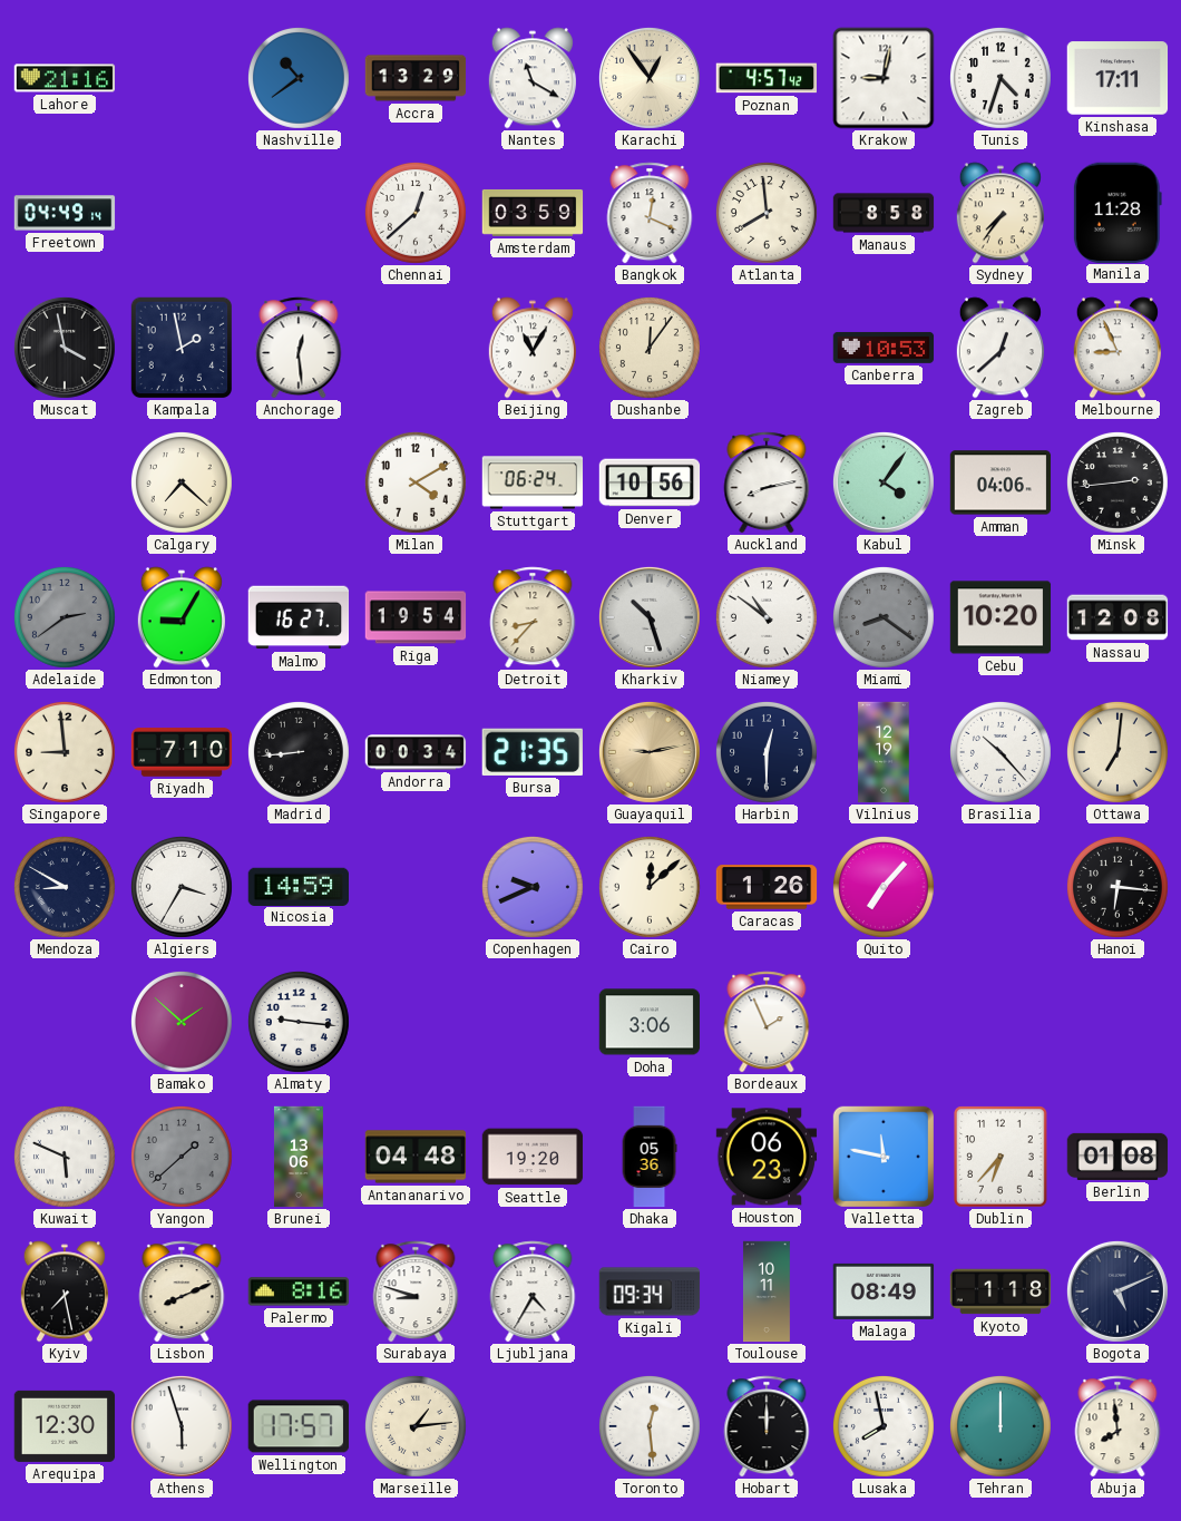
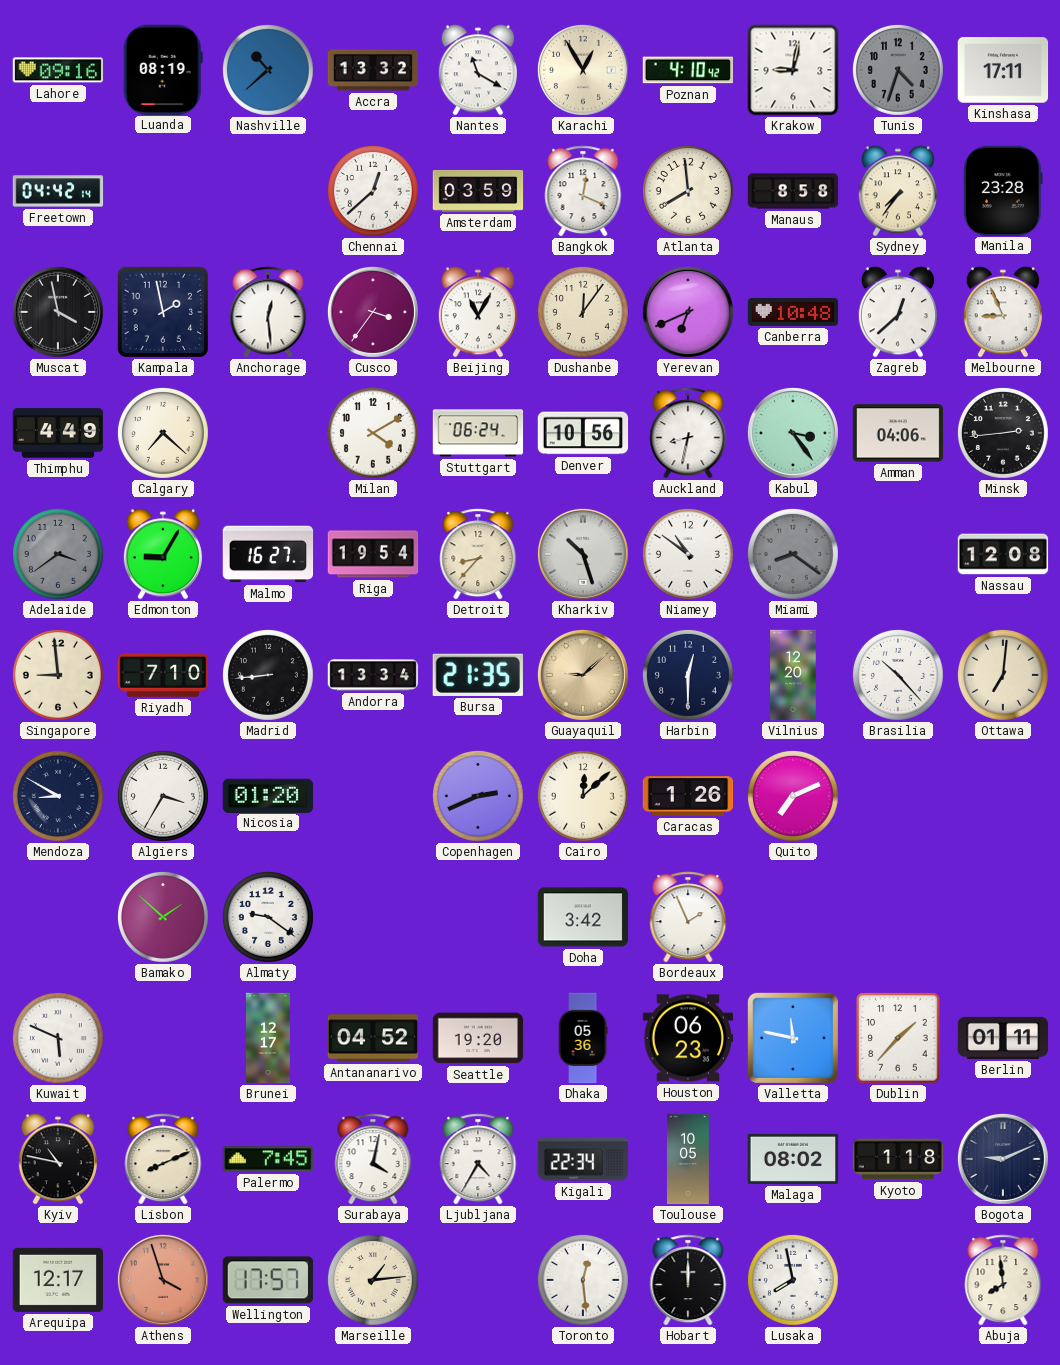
Lahore: 21:16 -> 09:16
Luanda: none -> 08:19
Nashville: 10:39 -> 10:38
Accra: 13:29 -> 13:32
Karachi: 12:54 -> 12:55
Poznan: 4:57 -> 4:10
Tunis dial: white -> grey
Freetown: 04:49 -> 04:42
Manila: 11:28 -> 23:28
Cusco: none -> 3:36
Yerevan: none -> 6:41
Canberra: 10:53 -> 10:48
Thimphu: none -> 4:49
Auckland: 8:13 -> 8:32
Kabul: 4:06 -> 3:24
Adelaide: 2:39 -> 3:39
Cebu: 10:20 -> none
Andorra: 00:34 -> 13:34
Guayaquil: 9:13 -> 9:08
Vilnius: 12:19 -> 12:20
Nicosia: 14:59 -> 01:20
Copenhagen: 9:41 -> 2:41
Quito: 7:07 -> 7:11
Hanoi: 6:16 -> none
Almaty: 9:16 -> 9:21
Doha: 3:06 -> 3:42
Yangon: 1:38 -> none
Brunei: 13:06 -> 12:17
Antananarivo: 04:48 -> 04:52
Dublin: 6:37 -> 1:37
Berlin: 01:08 -> 01:11
Kyiv: 7:28 -> 10:47
Palermo: 8:16 -> 7:45
Surabaya: 8:48 -> 4:02
Kigali: 09:34 -> 22:34
Toulouse: 10:11 -> 10:05
Malaga: 08:49 -> 08:02
Bogota: 5:11 -> 9:11
Arequipa: 12:30 -> 12:17
Athens: 5:57 -> 3:57
Athens dial: white -> salmon
Tehran: 12:00 -> none
